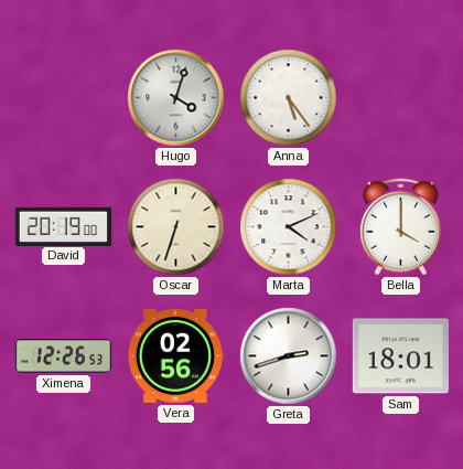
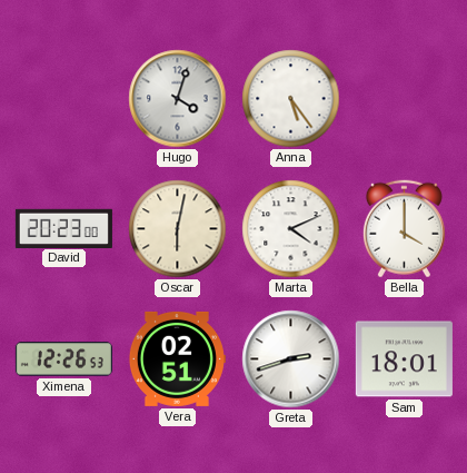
David: 20:19 -> 20:23
Oscar: 6:33 -> 6:02
Vera: 02:56 -> 02:51
